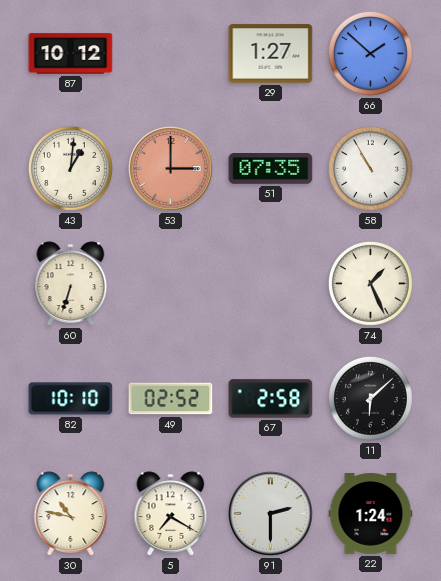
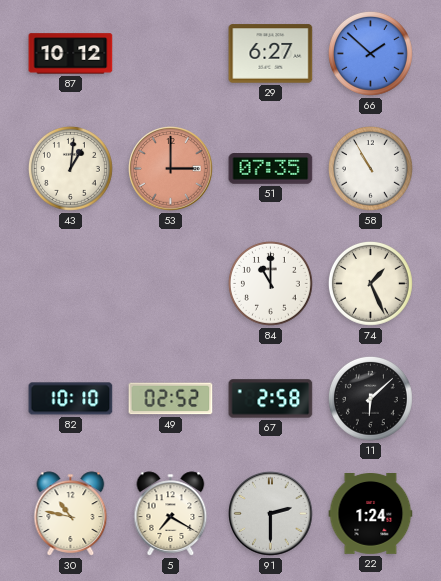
29: 1:27 -> 6:27
60: 6:33 -> none
84: none -> 11:00
